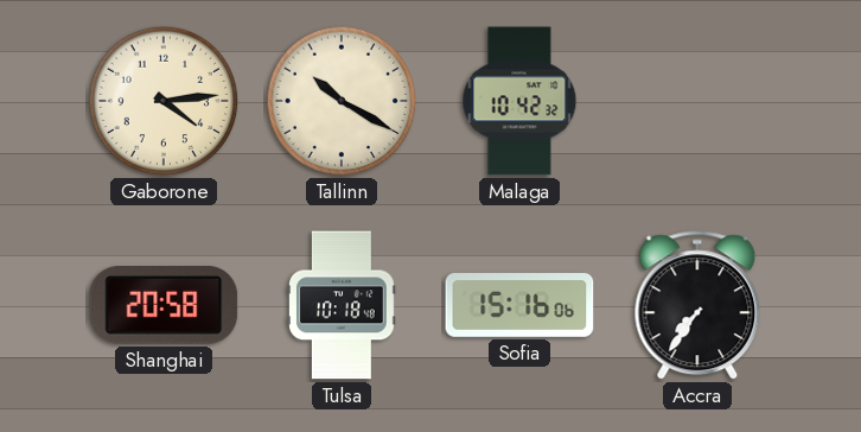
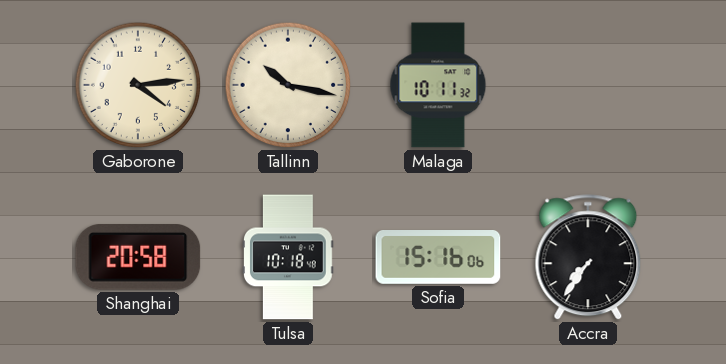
Tallinn: 10:20 -> 10:17
Malaga: 10:42 -> 10:11
